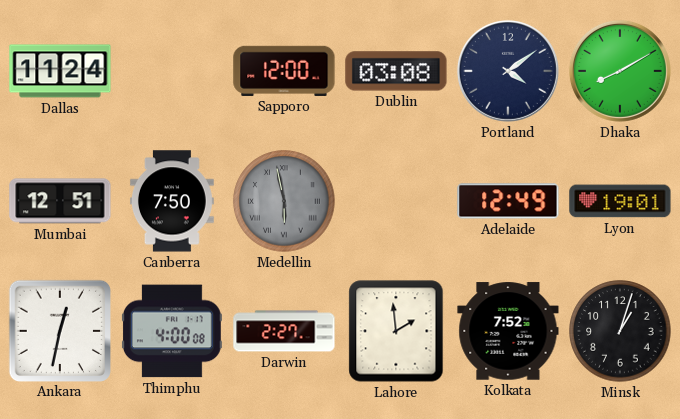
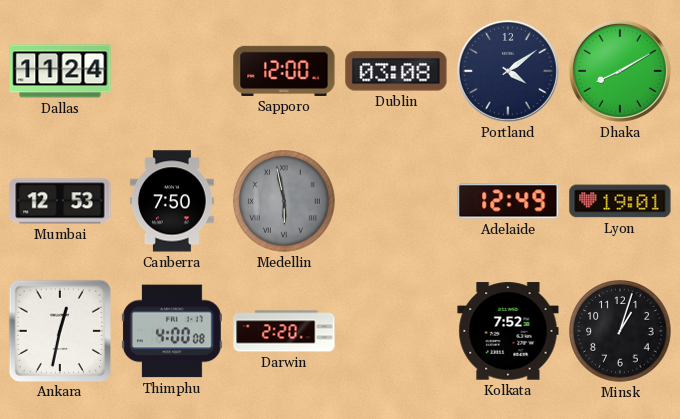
Mumbai: 12:51 -> 12:53
Darwin: 2:27 -> 2:20
Lahore: 1:59 -> none
